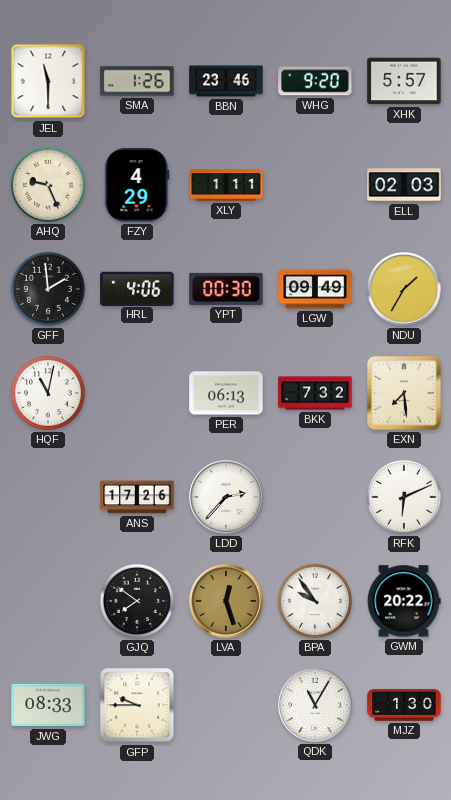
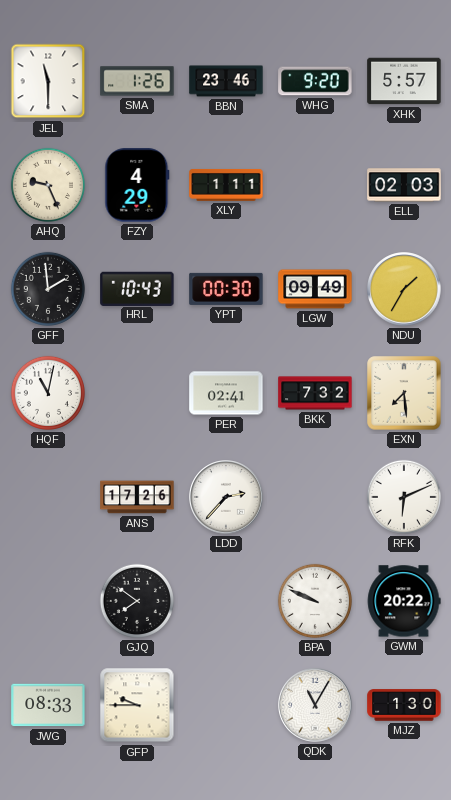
HRL: 4:06 -> 10:43
PER: 06:13 -> 02:41
LVA: 12:27 -> none
BPA: 9:54 -> 9:49
